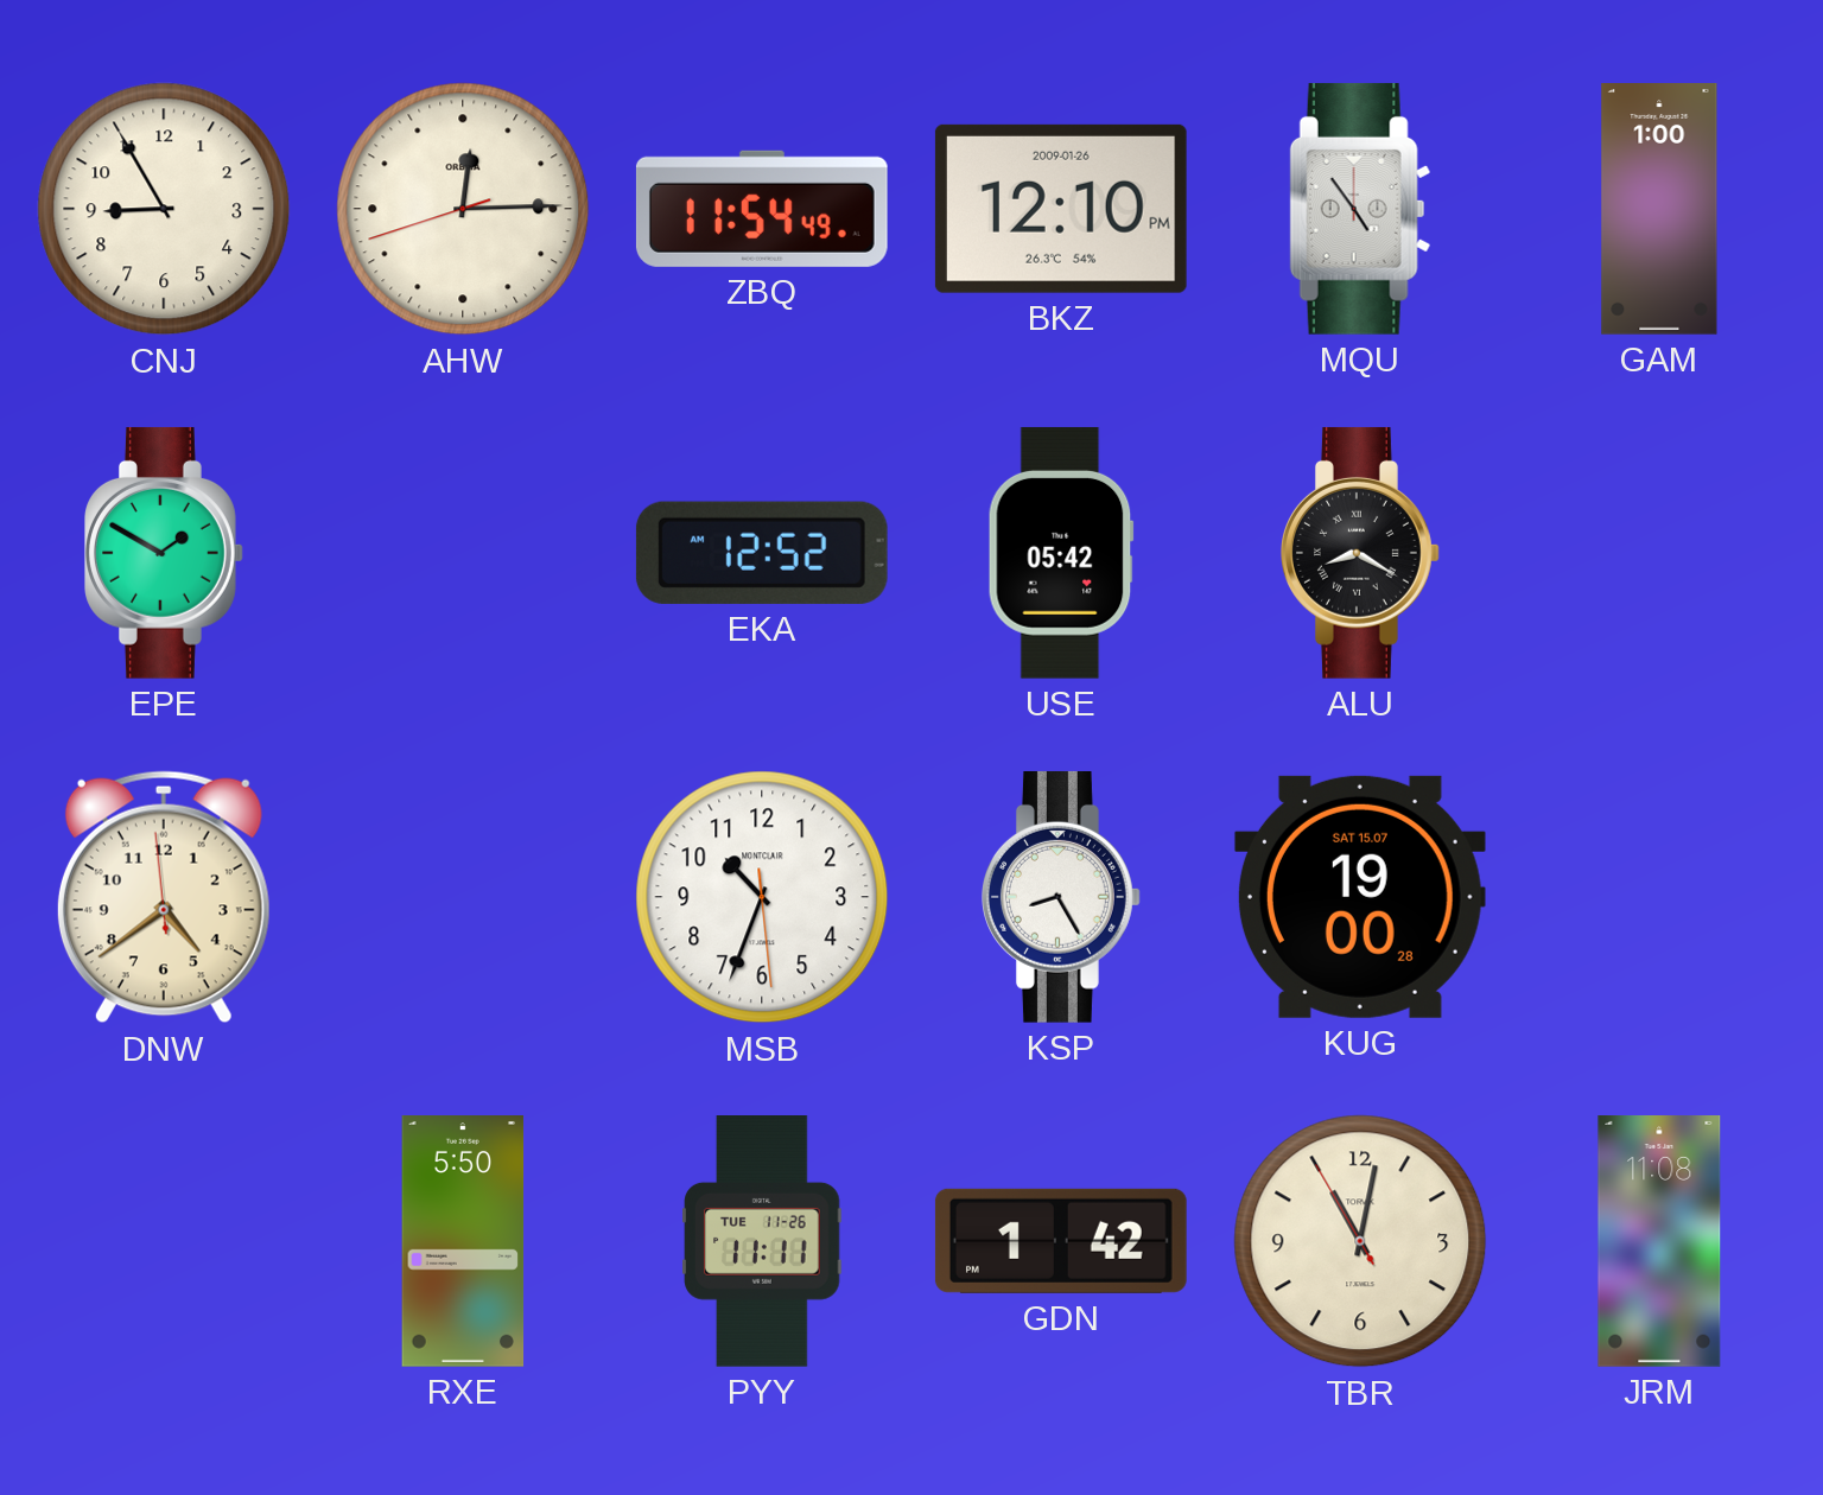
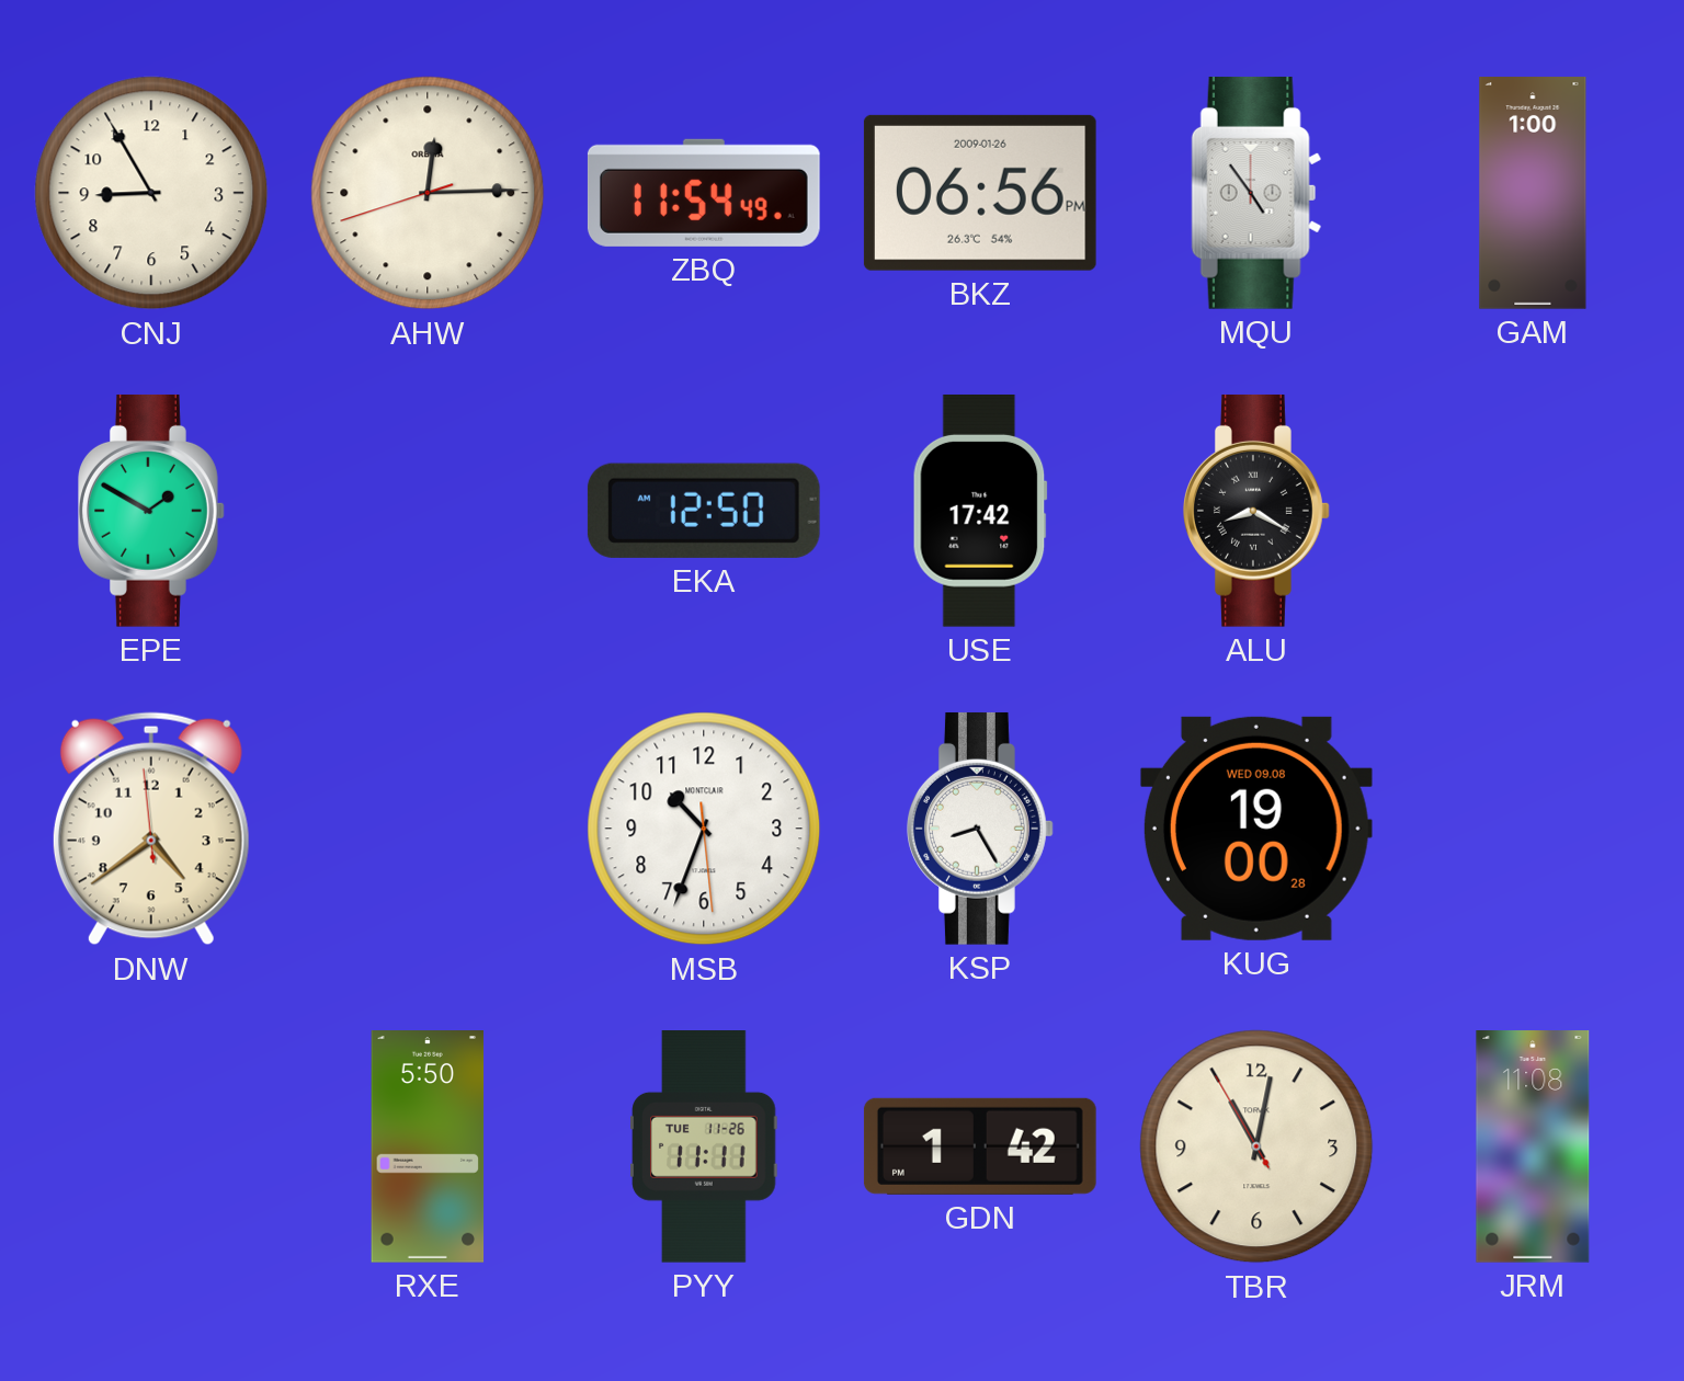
BKZ: 12:10 -> 06:56
EKA: 12:52 -> 12:50
USE: 05:42 -> 17:42
KUG date: SAT 15.07 -> WED 09.08
